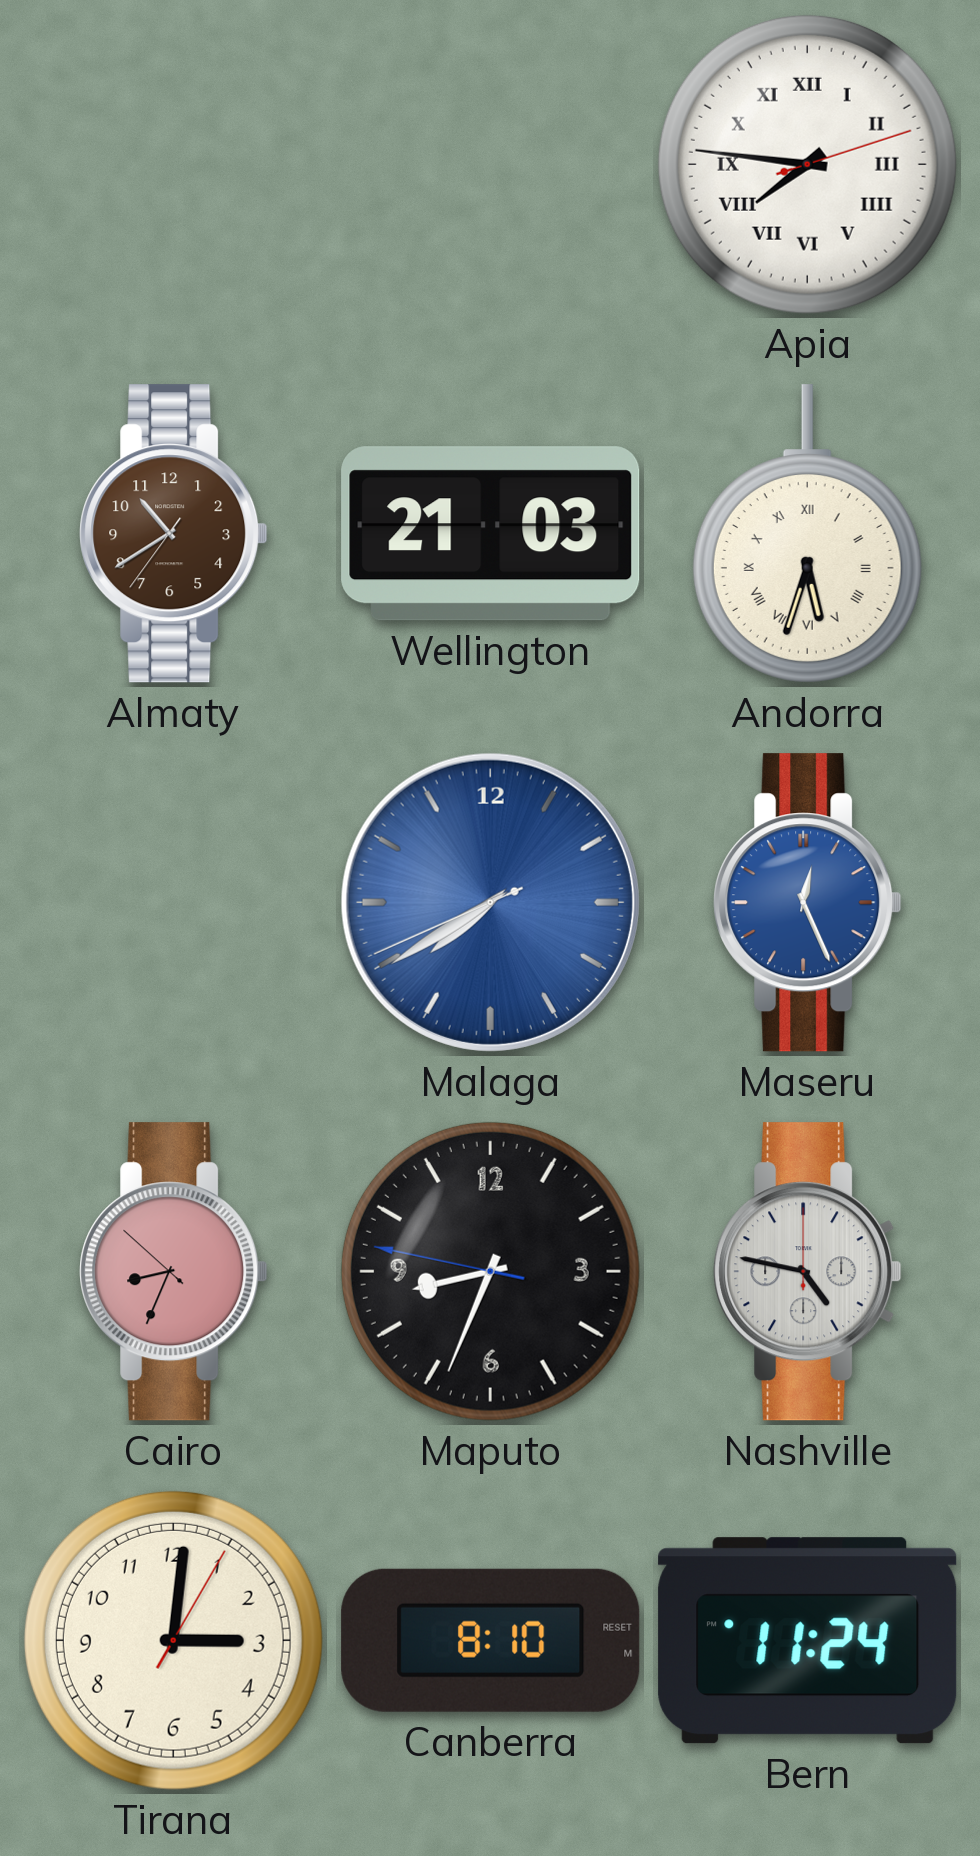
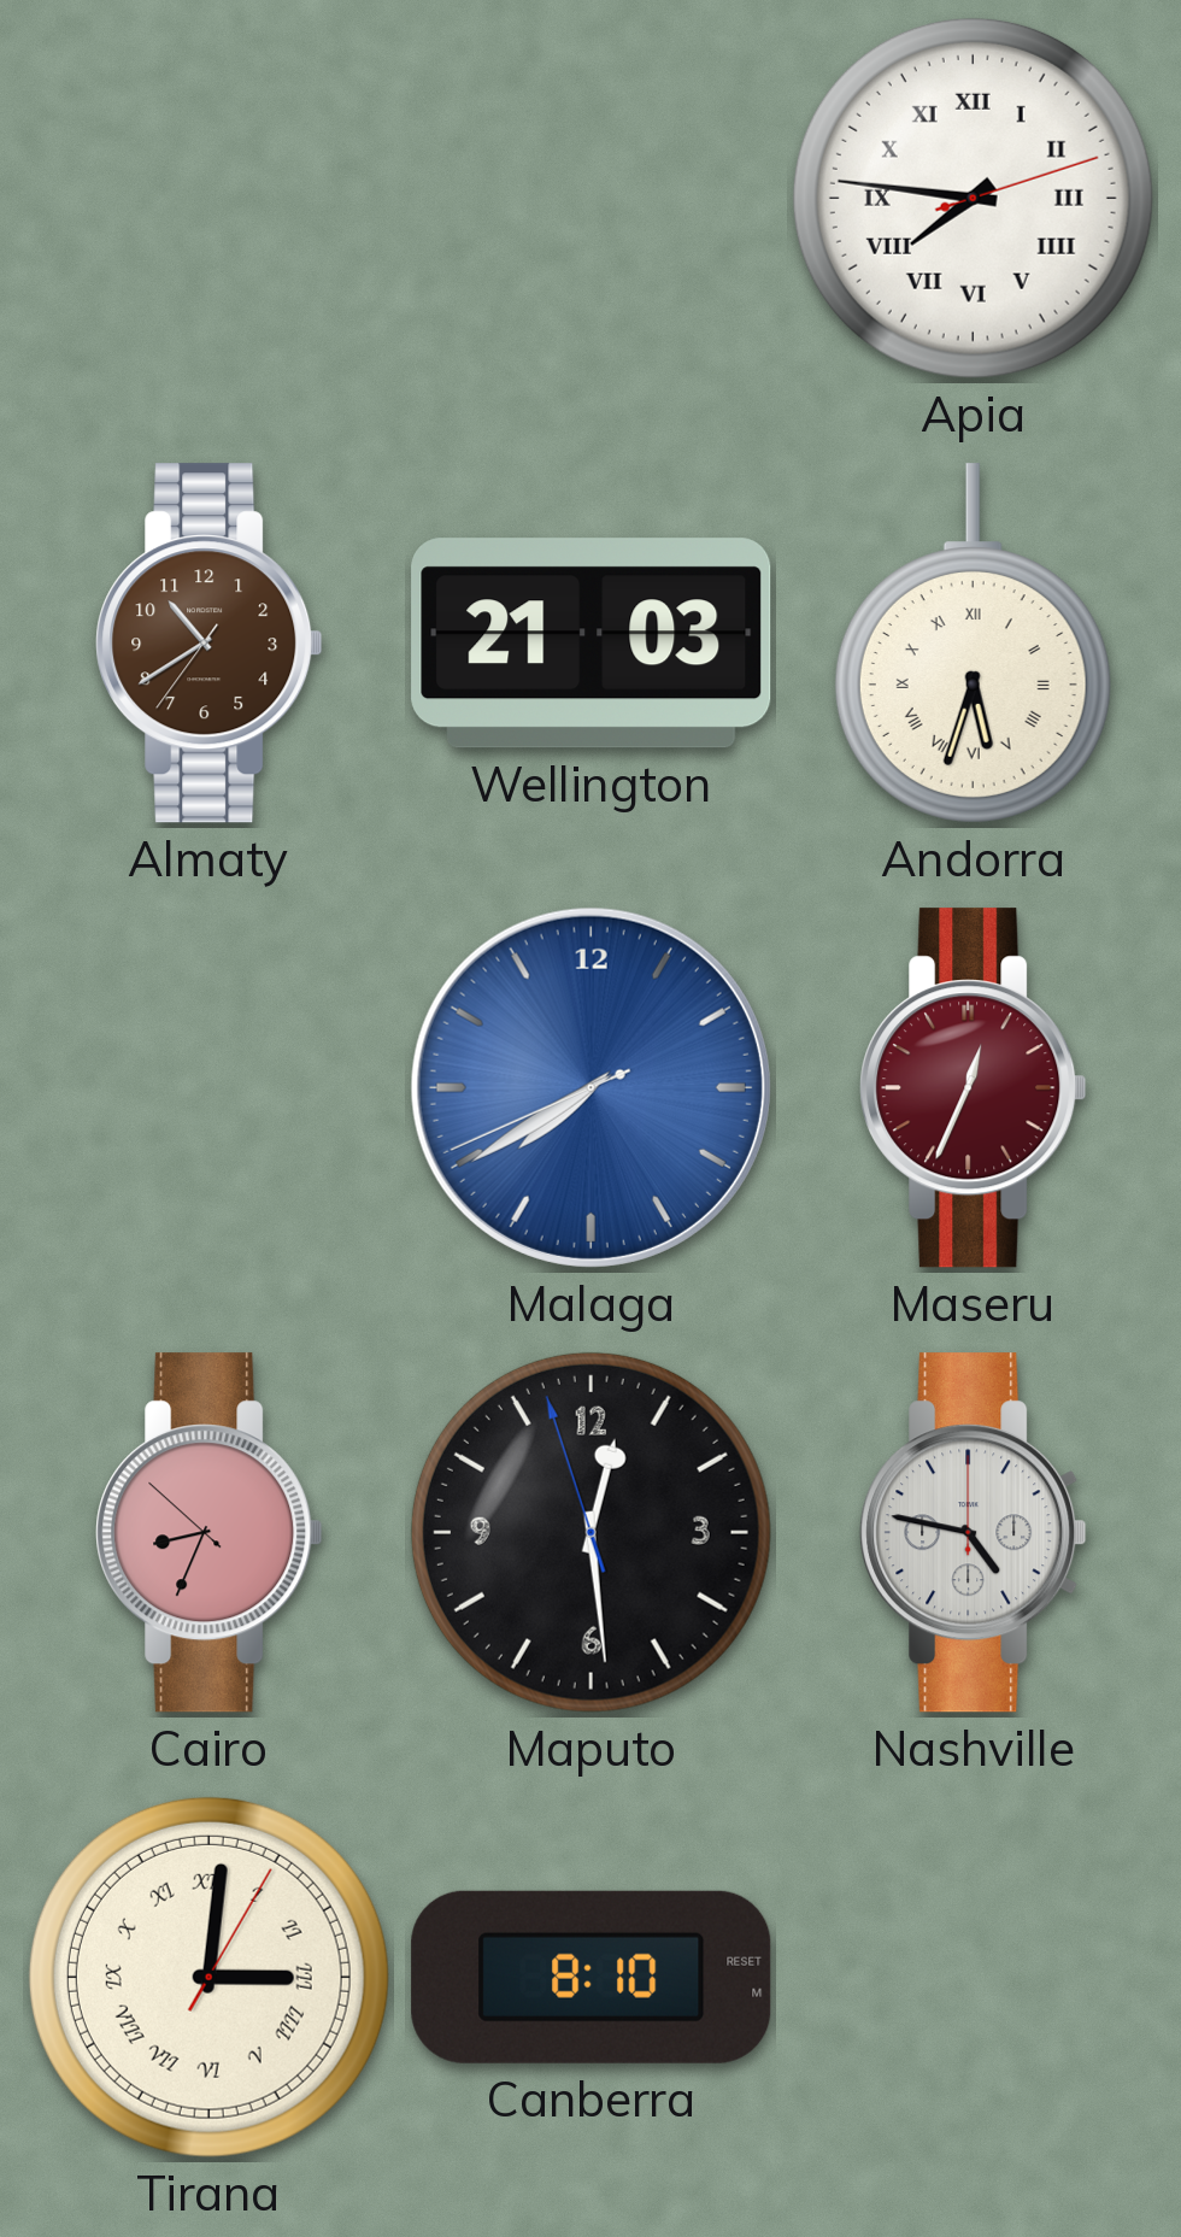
Maseru: 12:26 -> 12:34
Maseru dial: blue -> burgundy
Maputo: 8:33 -> 12:28
Tirana numerals: Arabic -> Roman
Bern: 11:24 -> none
